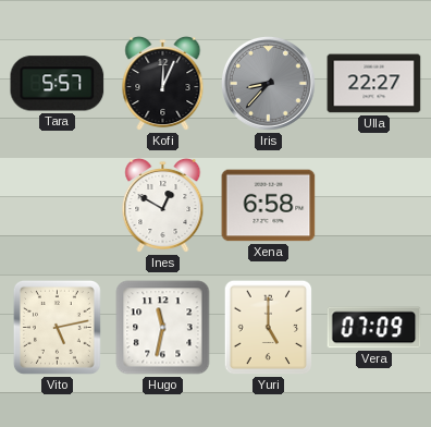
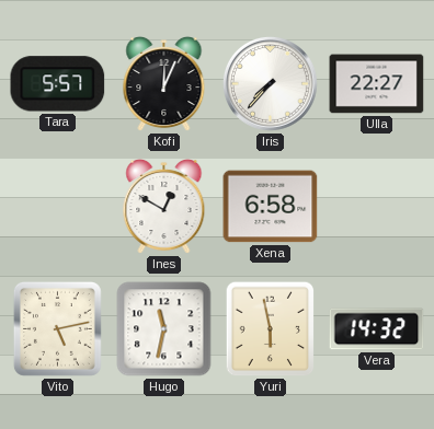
Iris: 8:37 -> 7:37
Iris dial: grey -> white
Yuri: 5:00 -> 5:58
Vera: 07:09 -> 14:32
